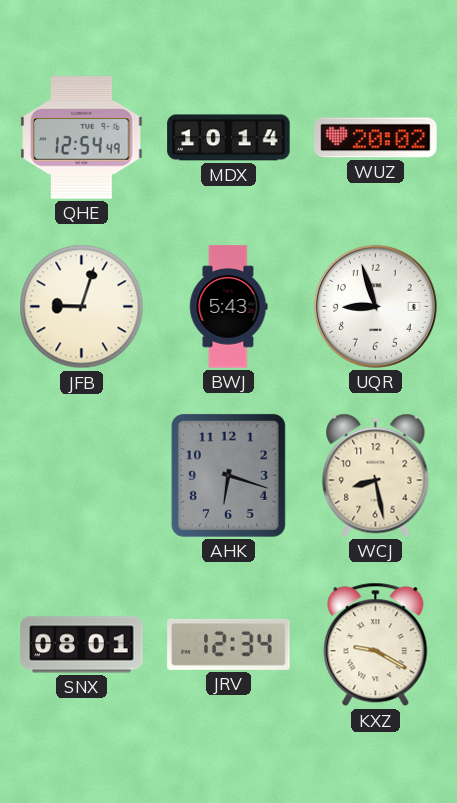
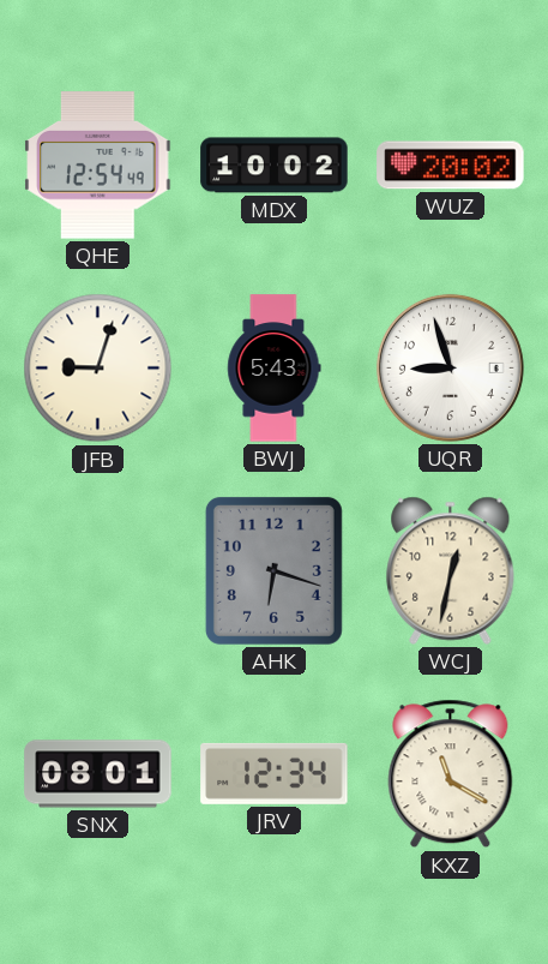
MDX: 10:14 -> 10:02
WCJ: 8:28 -> 12:32
KXZ: 9:20 -> 11:20
